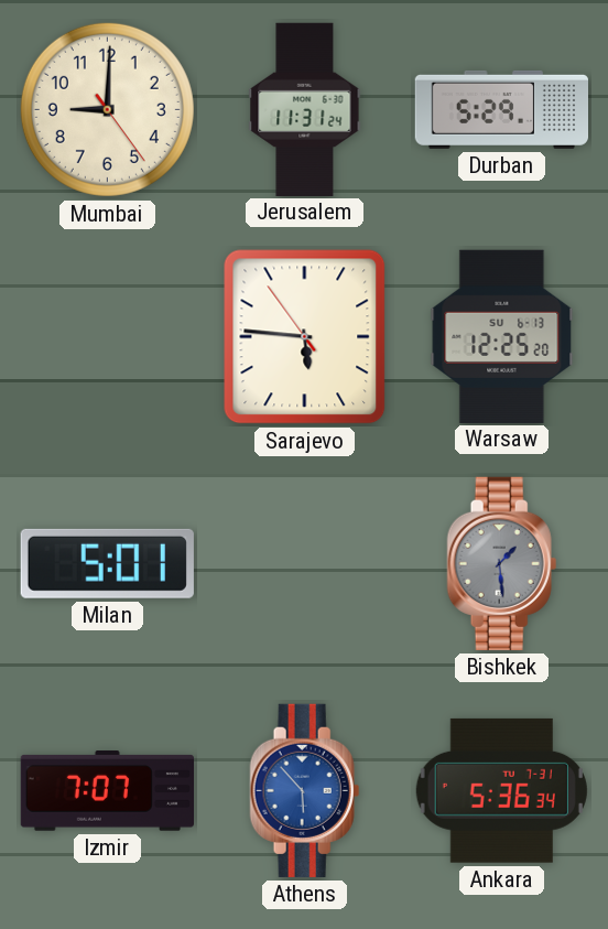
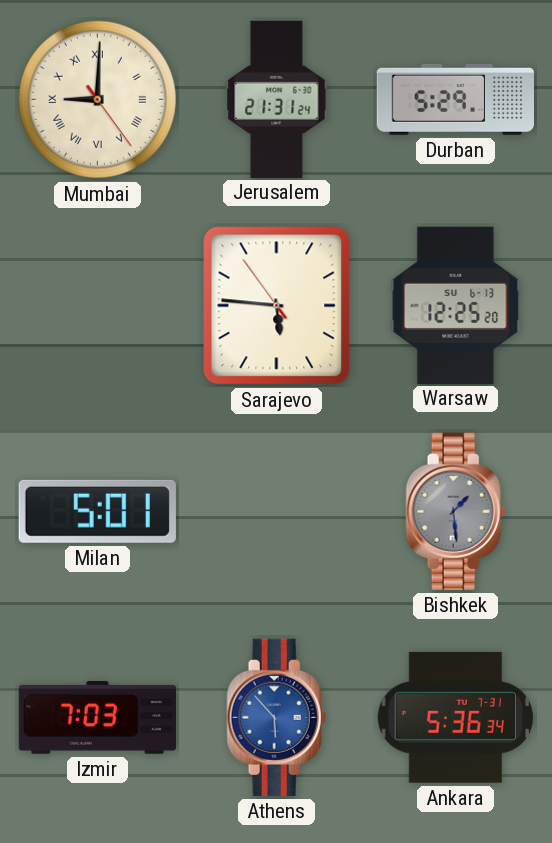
Mumbai numerals: Arabic -> Roman
Jerusalem: 11:31 -> 21:31
Izmir: 7:07 -> 7:03
